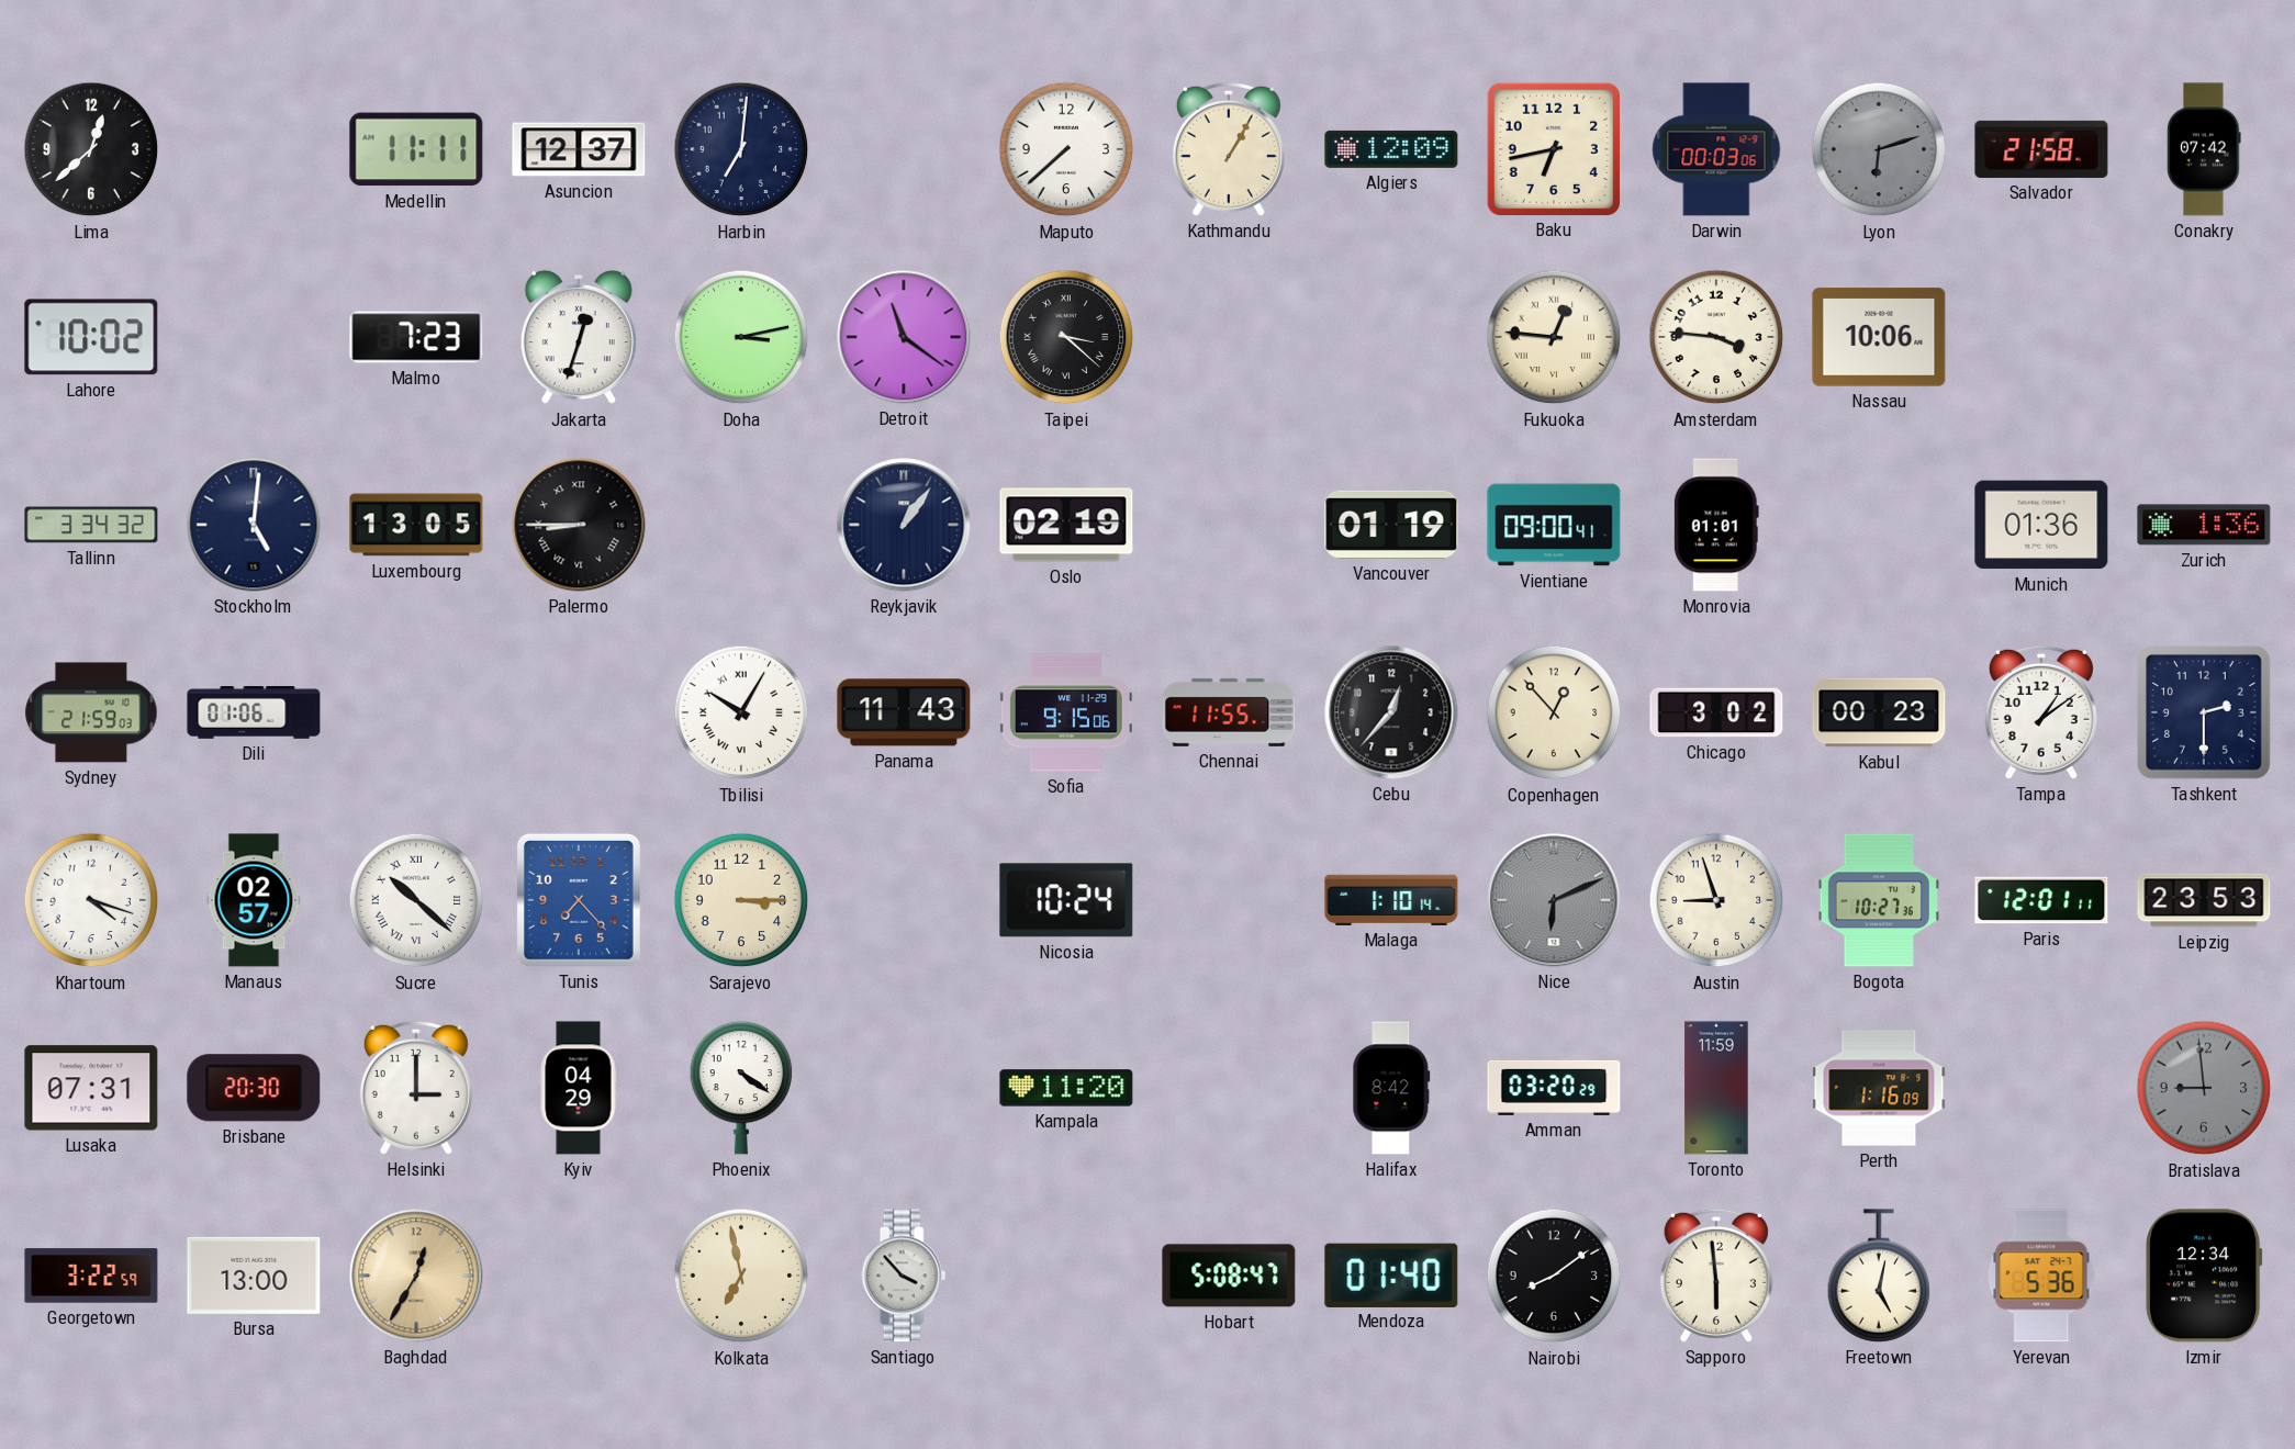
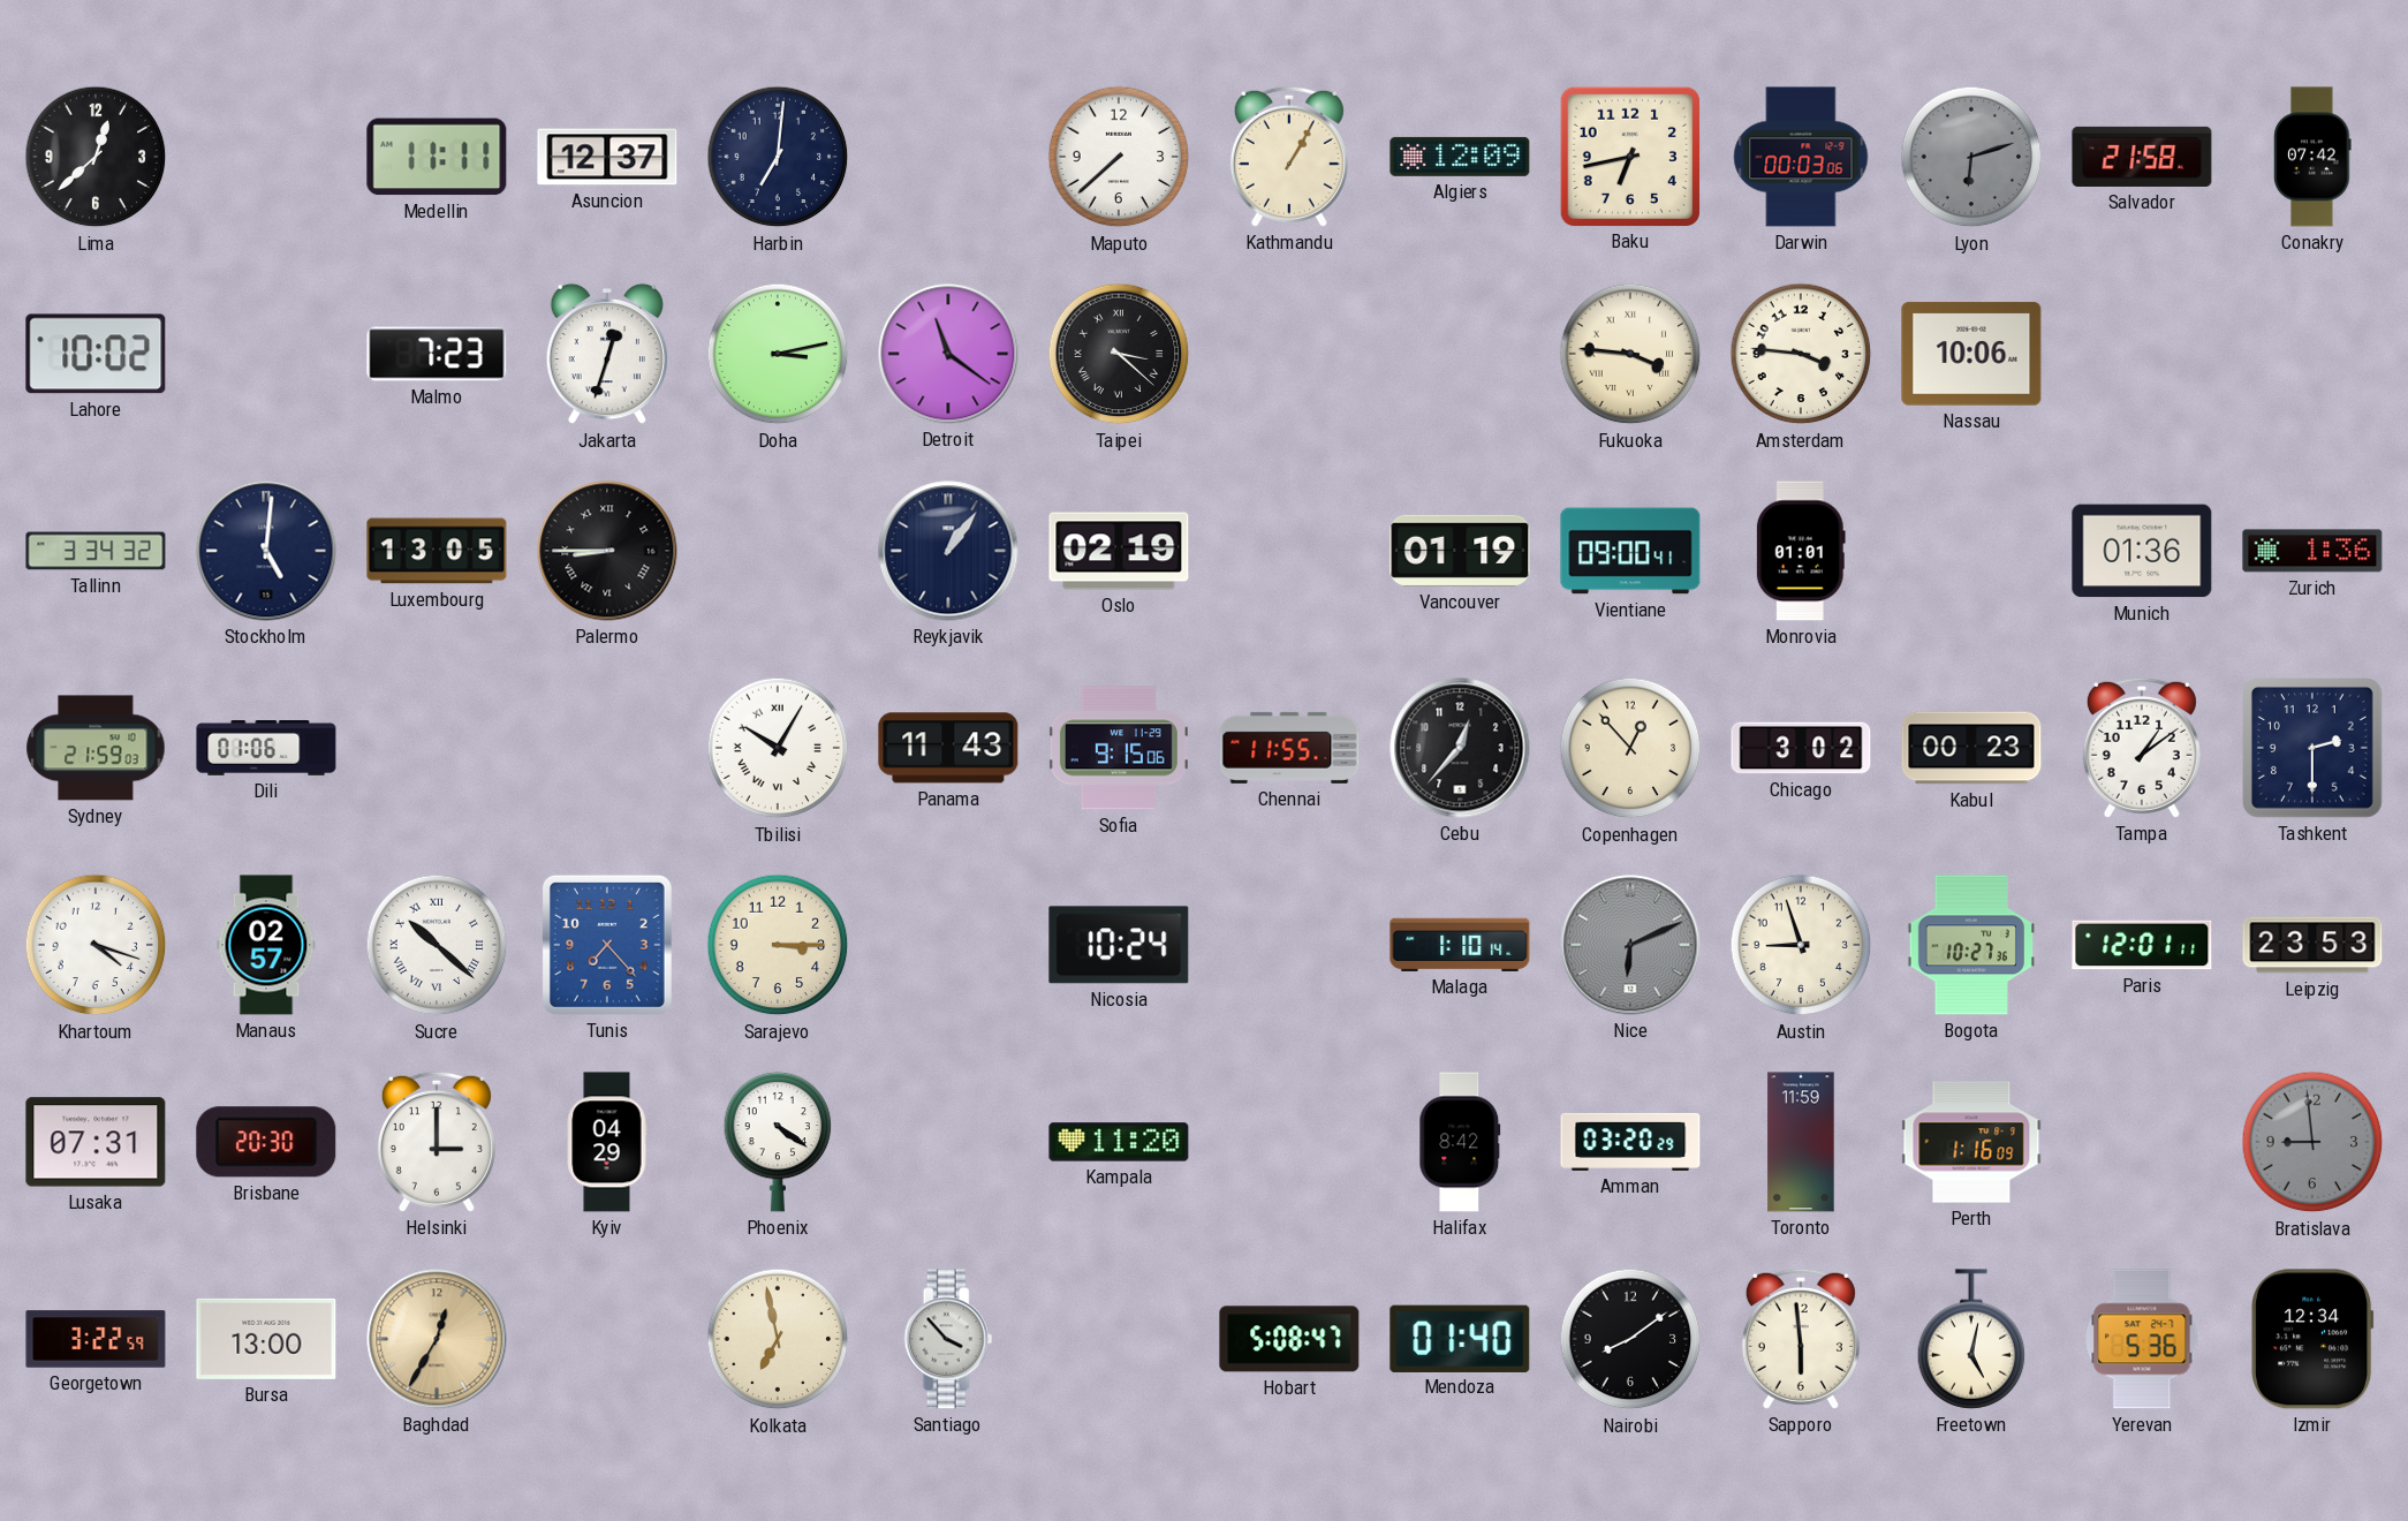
Fukuoka: 12:46 -> 3:46
